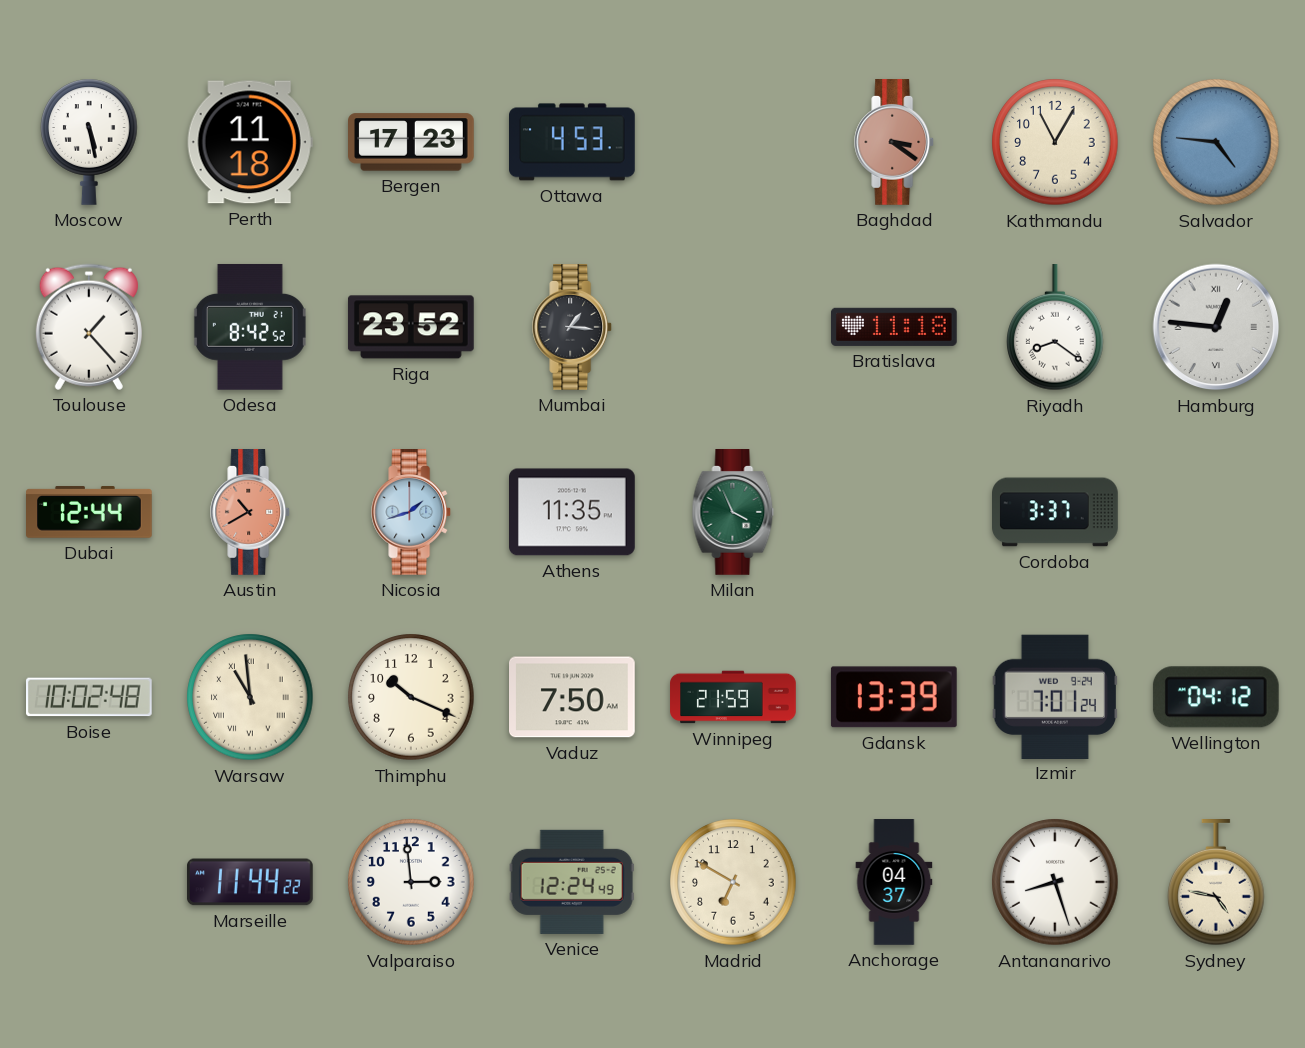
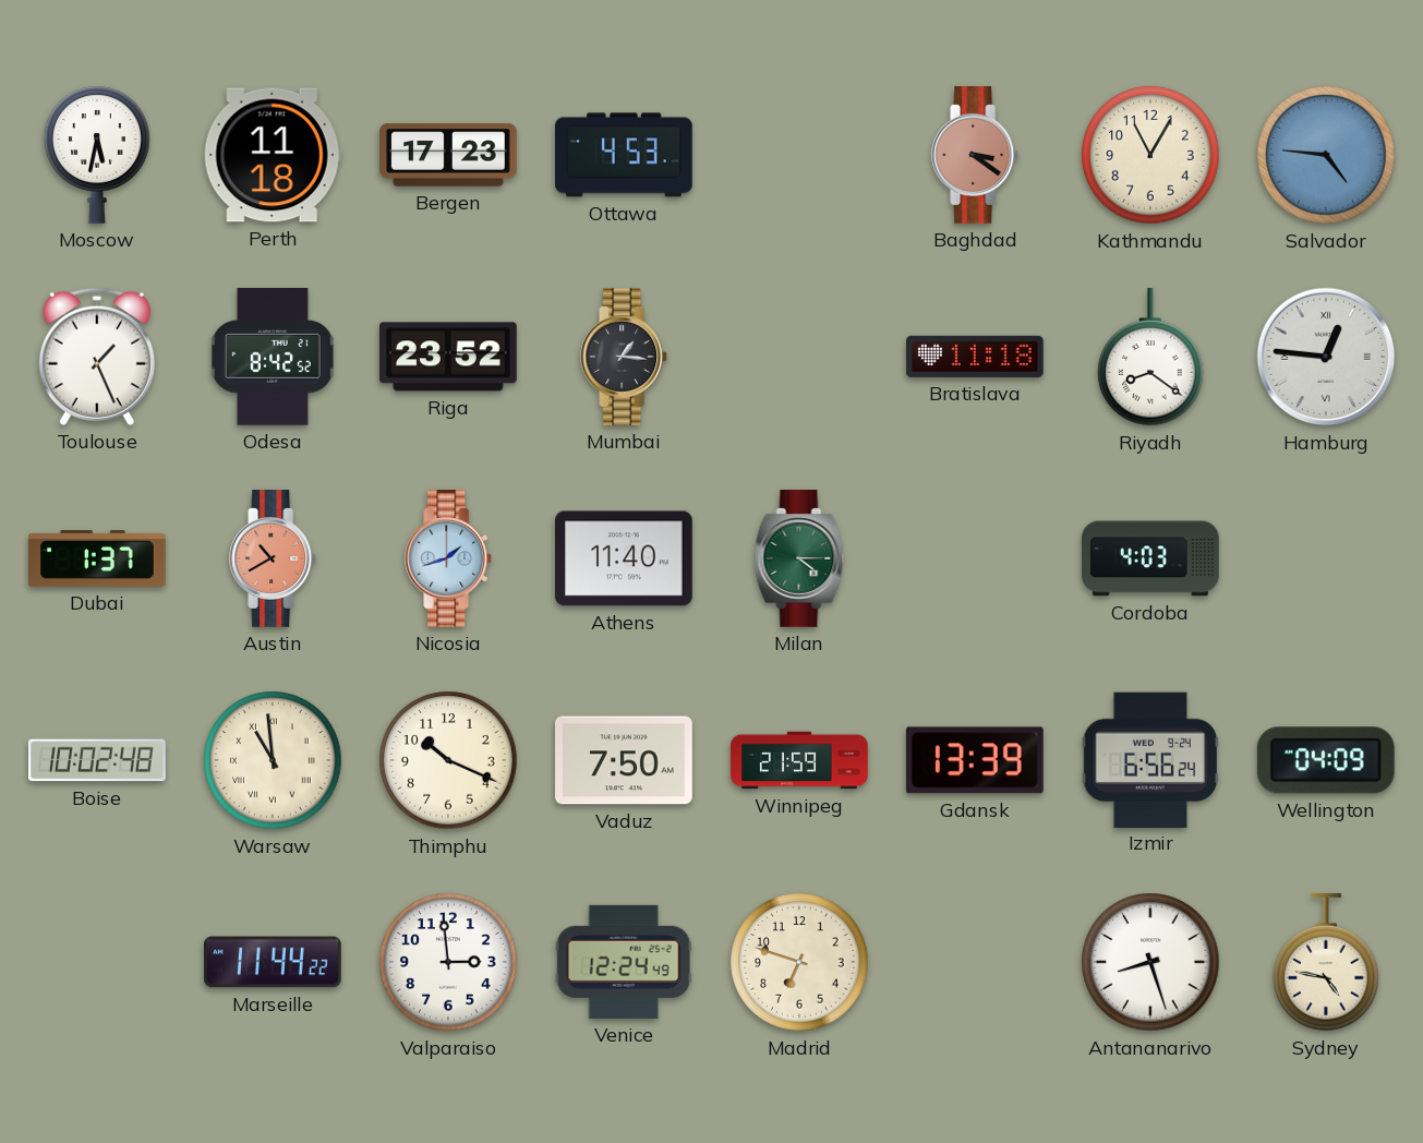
Moscow: 5:28 -> 5:32
Toulouse: 1:23 -> 1:26
Dubai: 12:44 -> 1:37
Athens: 11:35 -> 11:40
Milan: 3:56 -> 4:15
Cordoba: 3:37 -> 4:03
Izmir: 7:01 -> 6:56
Wellington: 04:12 -> 04:09
Madrid: 6:50 -> 6:48
Anchorage: 04:37 -> none
